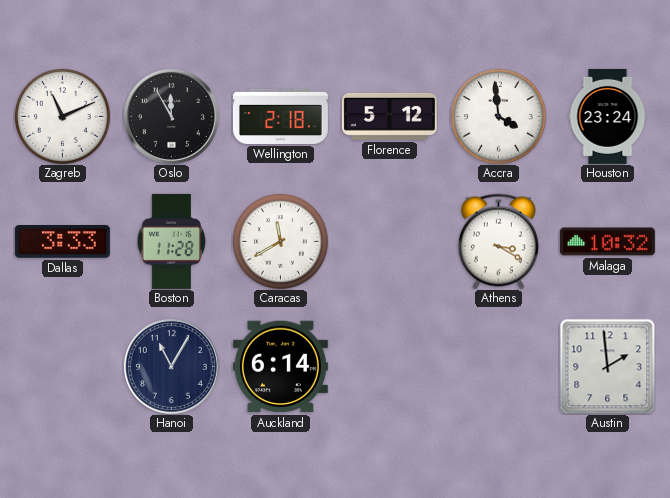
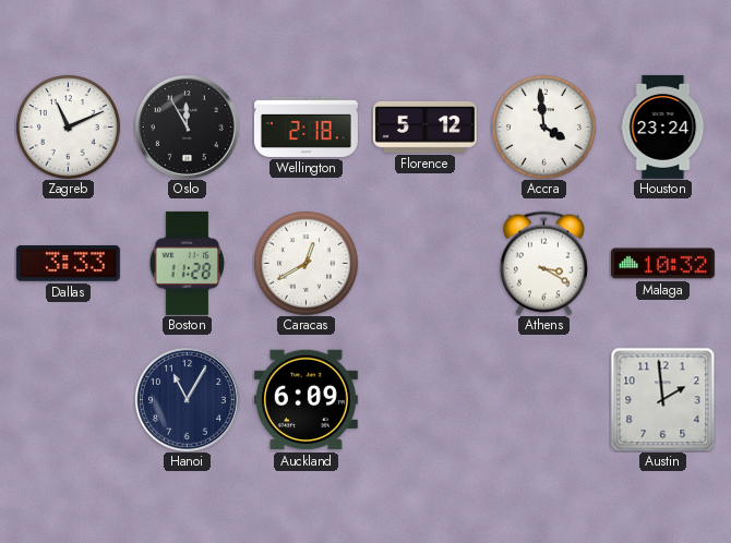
Caracas: 11:40 -> 12:40
Auckland: 6:14 -> 6:09
